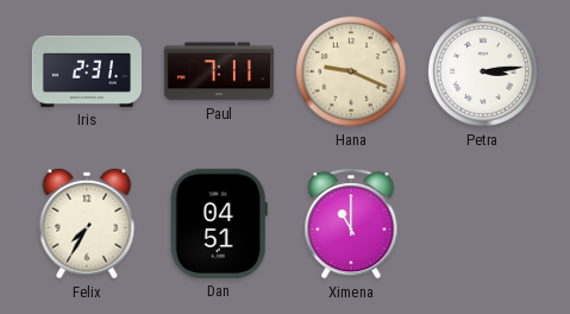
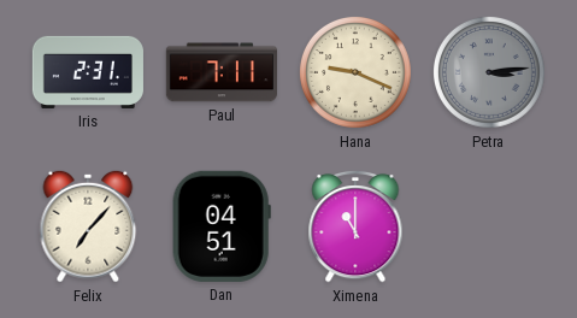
Petra dial: white -> grey
Felix: 7:35 -> 7:07
